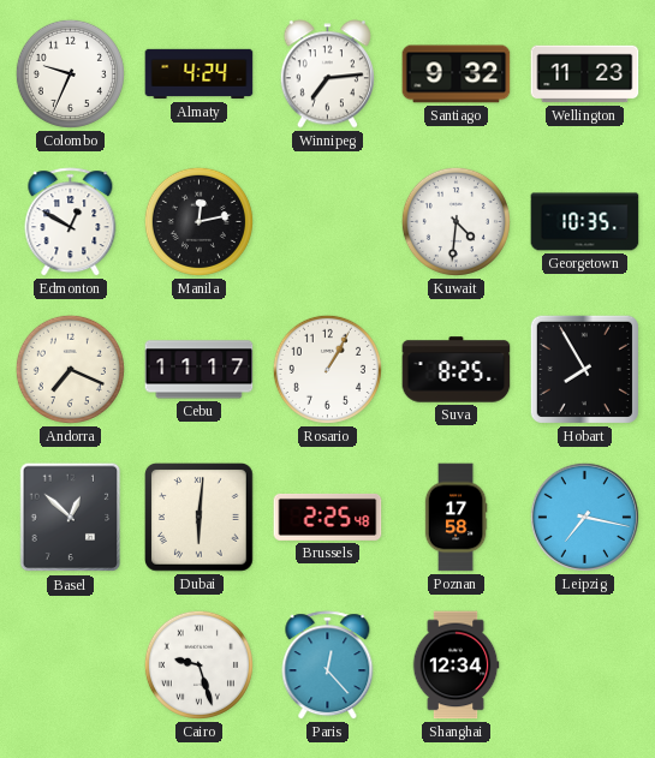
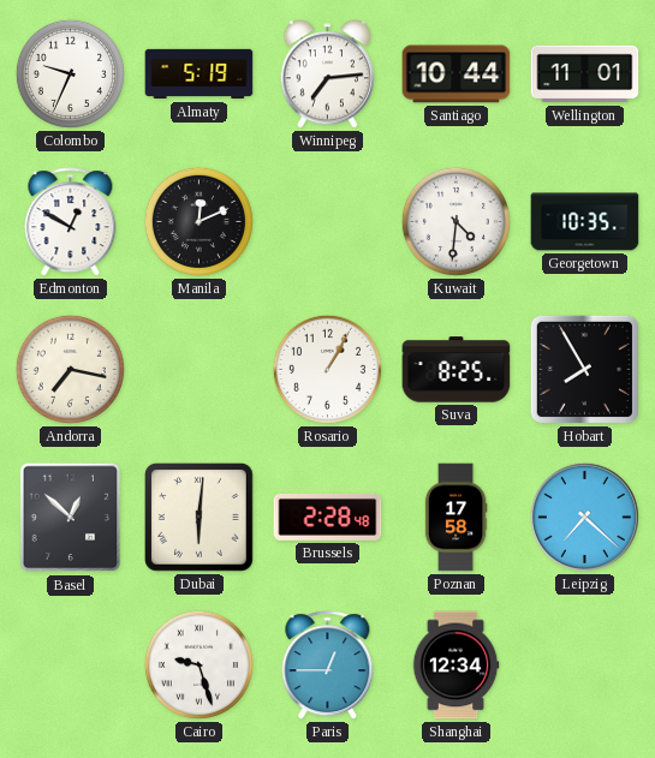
Almaty: 4:24 -> 5:19
Santiago: 9:32 -> 10:44
Wellington: 11:23 -> 11:01
Manila: 12:13 -> 12:11
Andorra: 7:19 -> 7:17
Cebu: 11:17 -> none
Brussels: 2:25 -> 2:28
Leipzig: 7:17 -> 7:22
Paris: 12:23 -> 12:45
